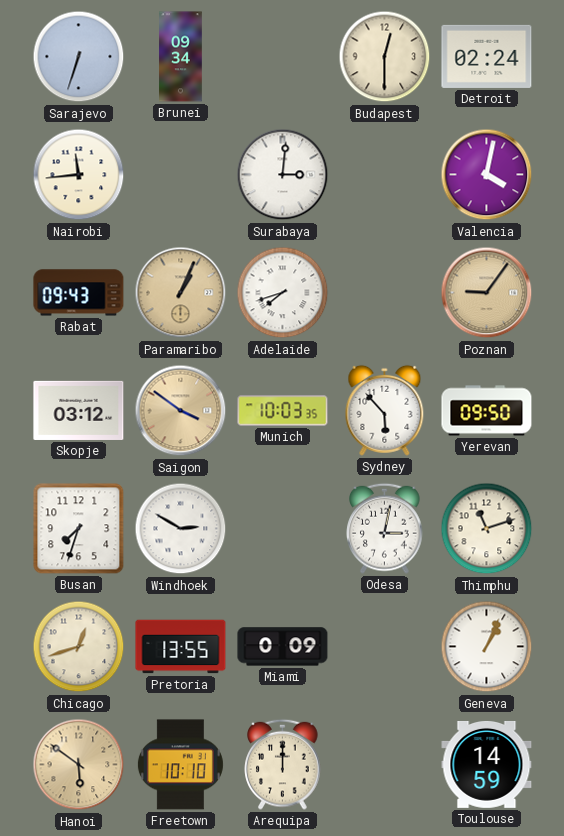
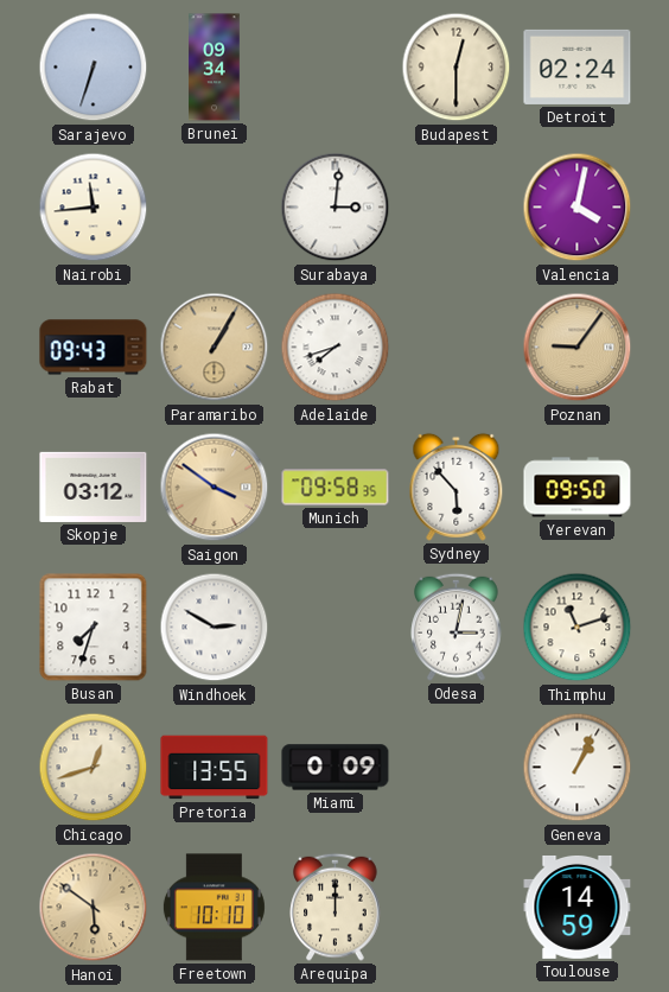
Paramaribo: 1:04 -> 1:05
Munich: 10:03 -> 09:58
